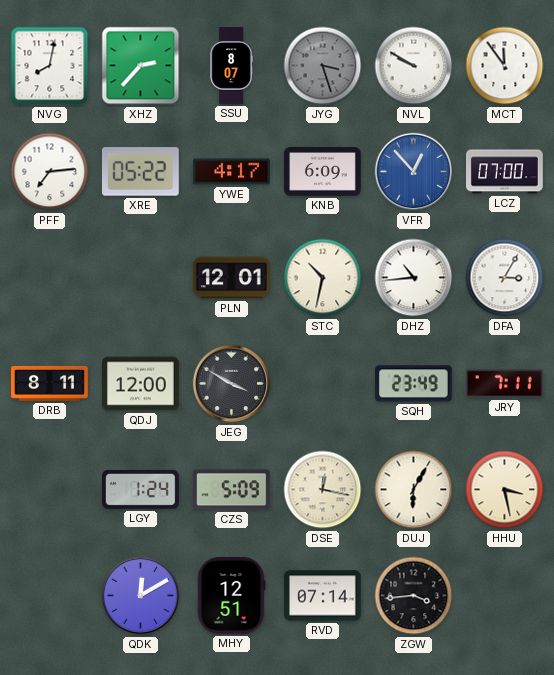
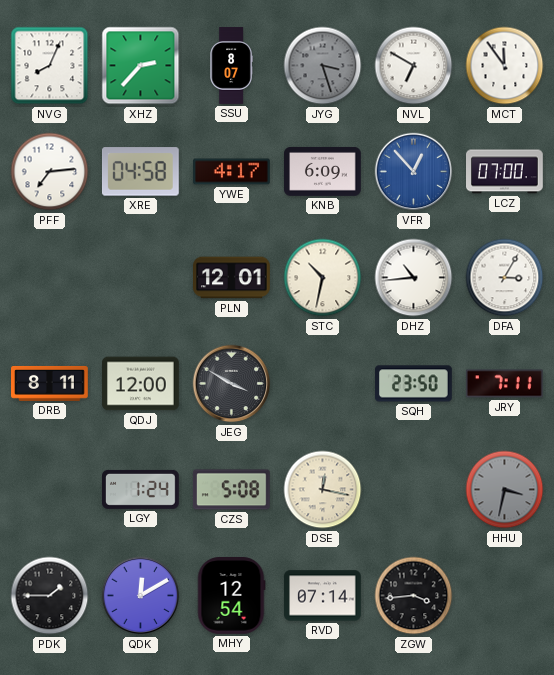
NVG: 8:02 -> 8:04
NVL: 9:50 -> 6:50
XRE: 05:22 -> 04:58
SQH: 23:49 -> 23:50
CZS: 5:09 -> 5:08
DUJ: 6:05 -> none
HHU: 3:28 -> 3:32
HHU dial: cream -> grey
PDK: none -> 1:45
MHY: 12:51 -> 12:54
